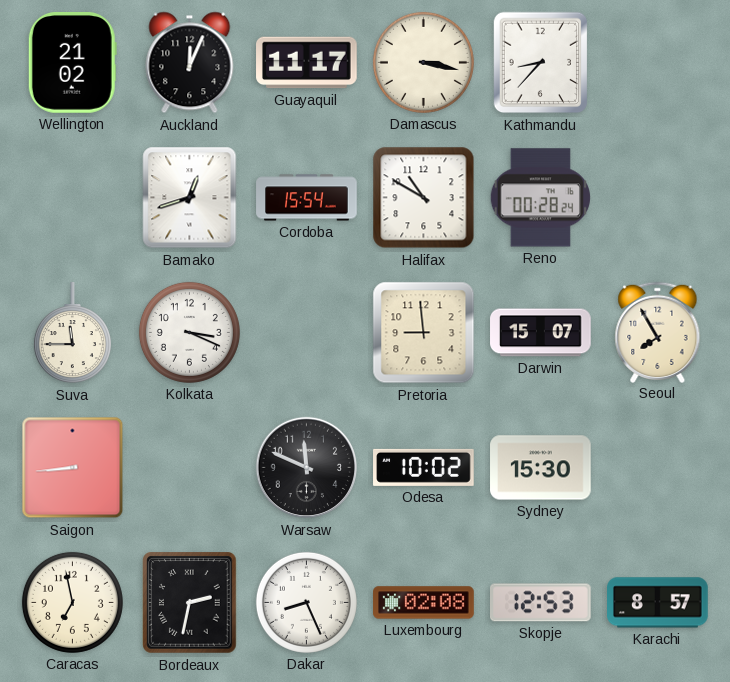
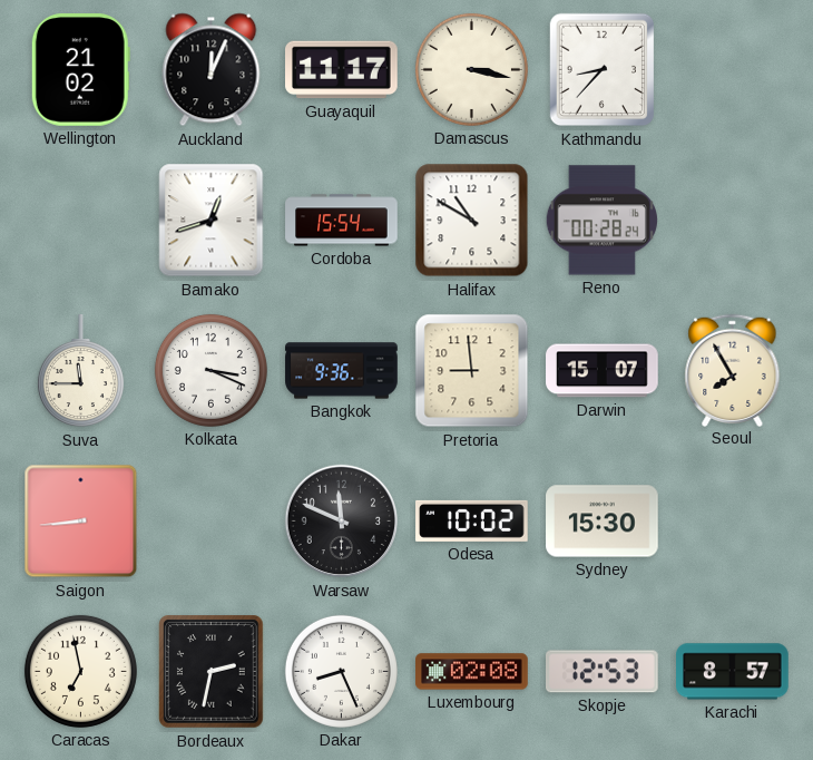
Bangkok: none -> 9:36
